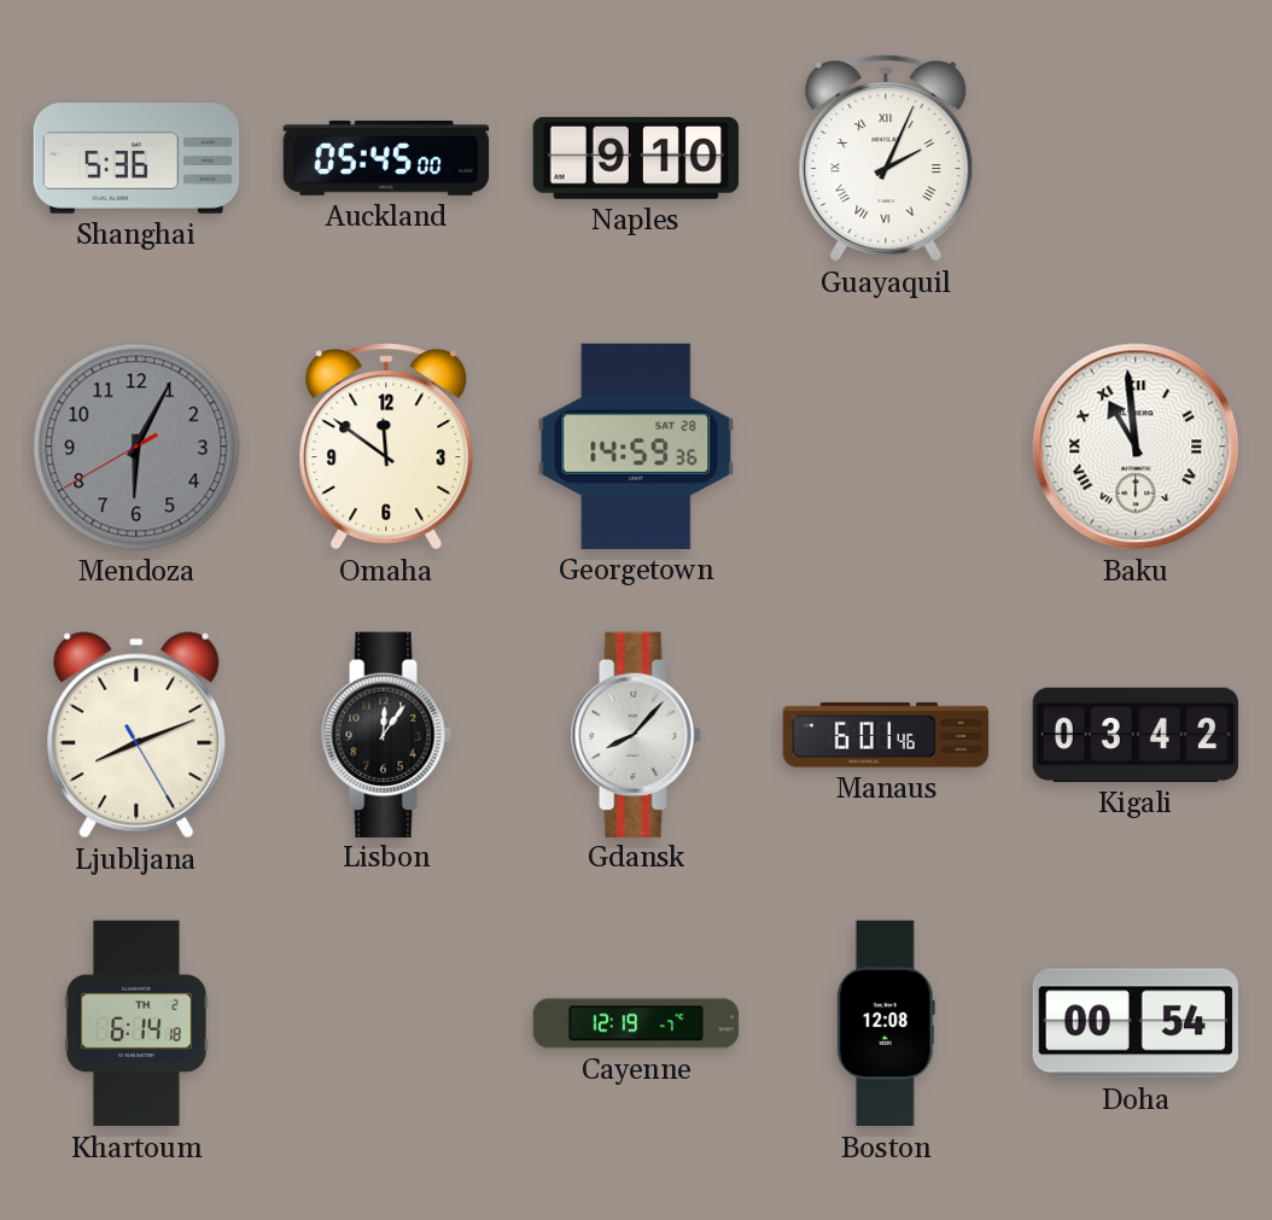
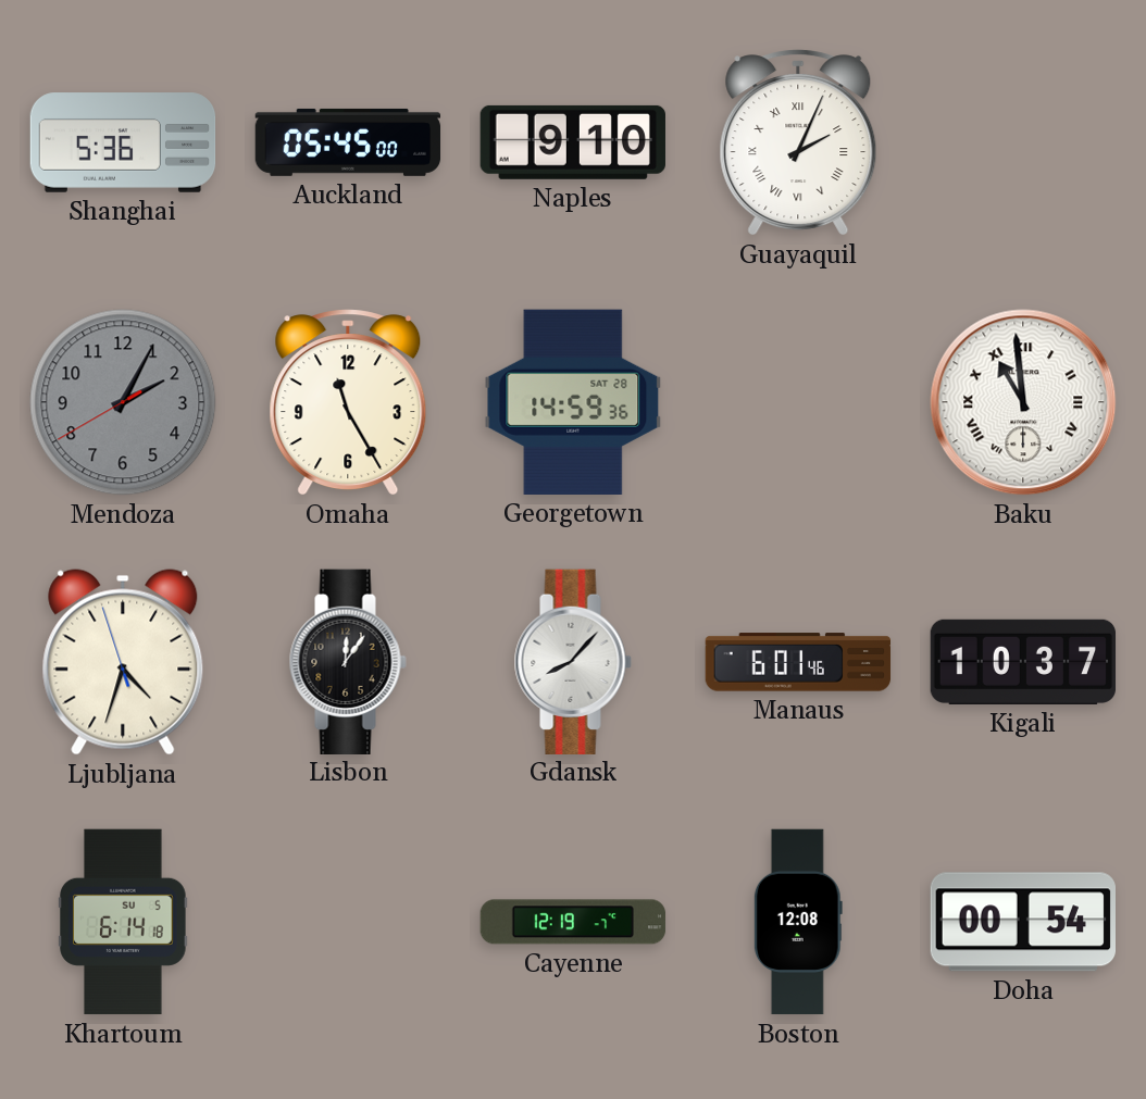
Mendoza: 6:04 -> 2:04
Omaha: 11:51 -> 11:25
Ljubljana: 8:11 -> 4:32
Kigali: 03:42 -> 10:37
Khartoum date: TH 2 -> SU 5
